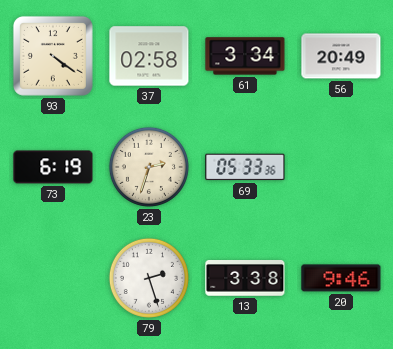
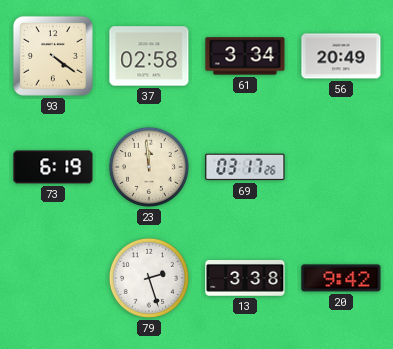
23: 2:33 -> 11:59
69: 05:33 -> 03:17
20: 9:46 -> 9:42
